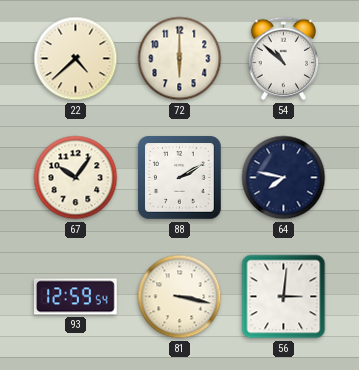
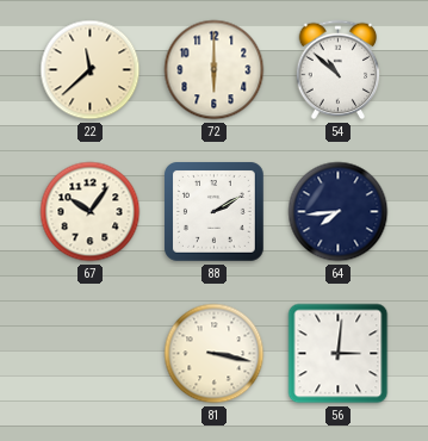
22: 4:38 -> 11:38
64: 7:47 -> 7:44
93: 12:59 -> none
